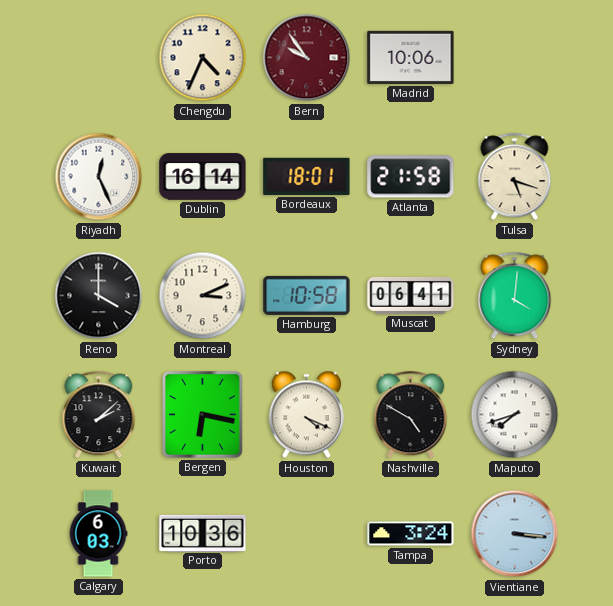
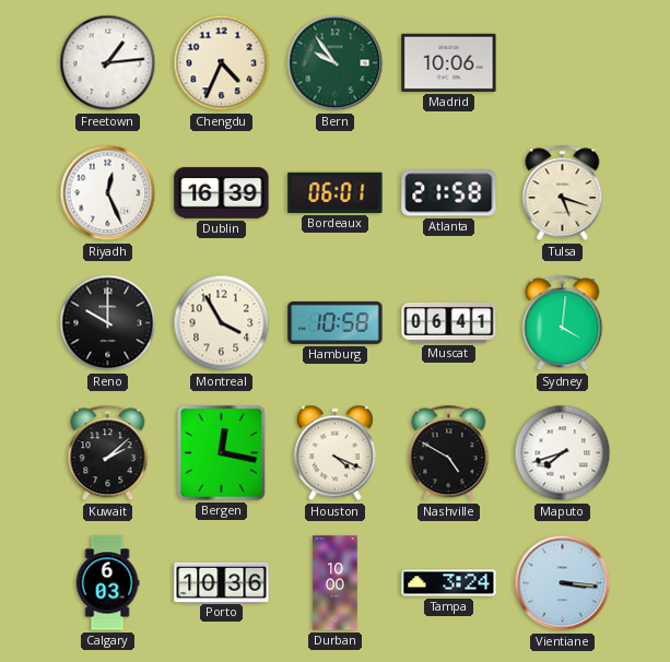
Freetown: none -> 1:14
Bern dial: burgundy -> green
Dublin: 16:14 -> 16:39
Bordeaux: 18:01 -> 06:01
Reno: 4:00 -> 10:00
Montreal: 3:11 -> 3:55
Bergen: 6:17 -> 12:17
Durban: none -> 10:00
